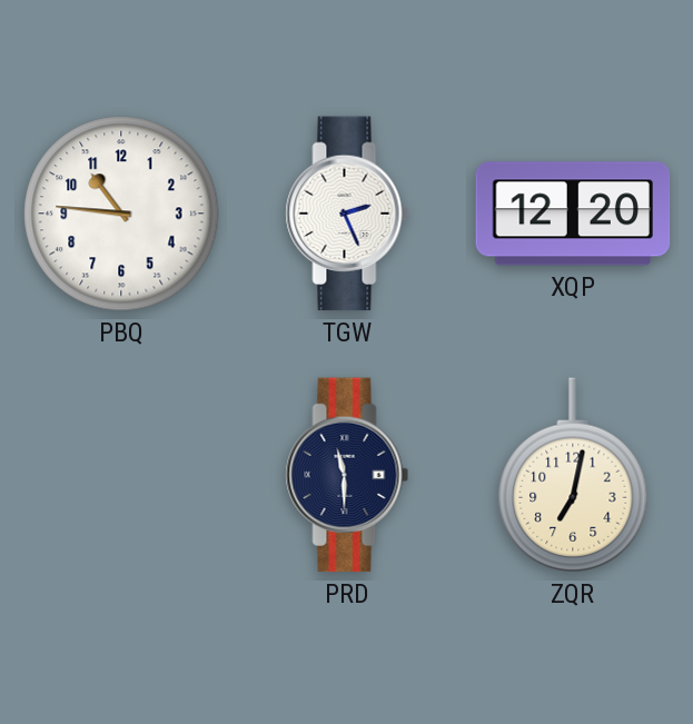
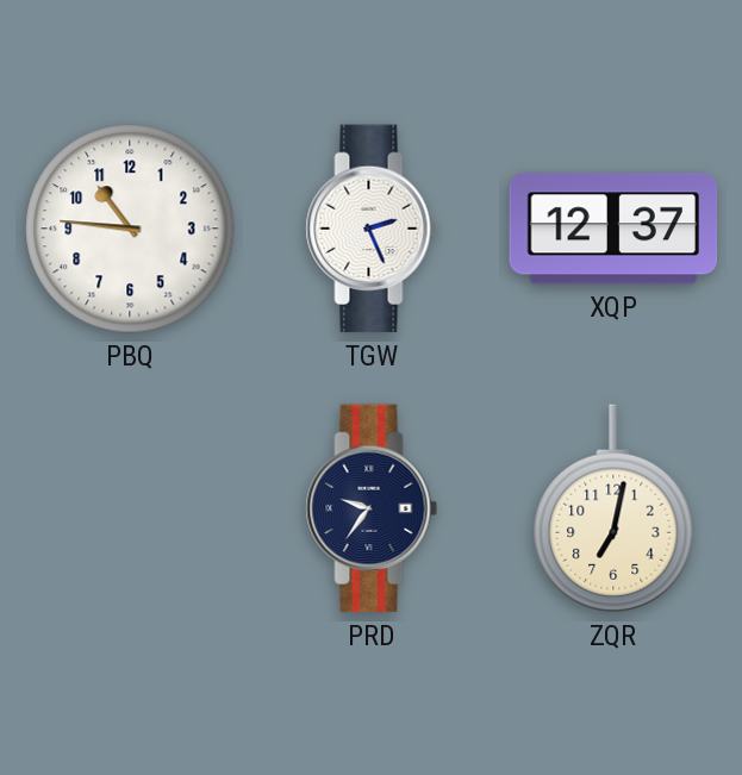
XQP: 12:20 -> 12:37
PRD: 11:30 -> 9:36
